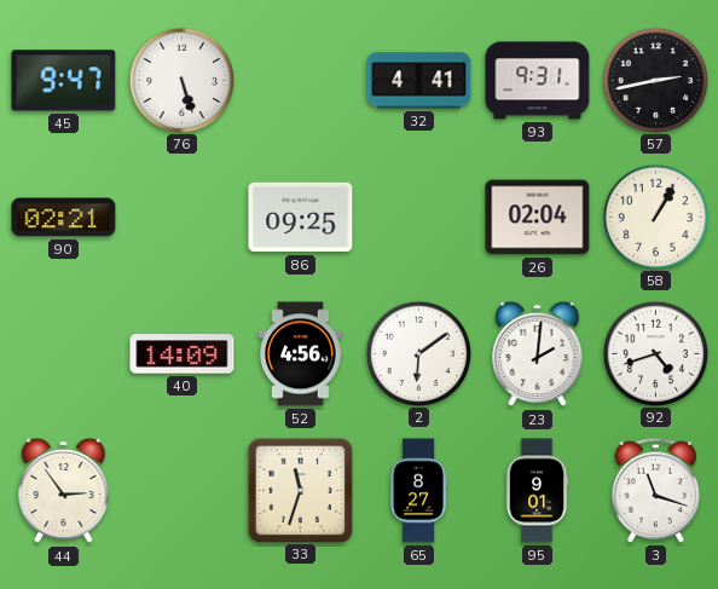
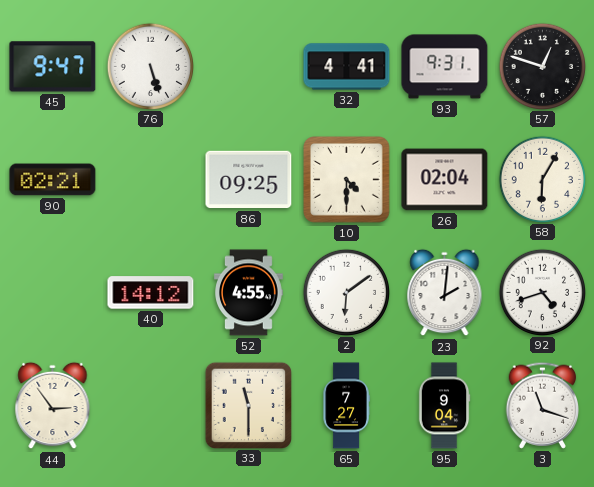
57: 2:43 -> 12:48
10: none -> 4:30
58: 1:05 -> 6:05
40: 14:09 -> 14:12
52: 4:56 -> 4:55
33: 11:33 -> 11:30
65: 8:27 -> 7:27
95: 9:01 -> 9:04
